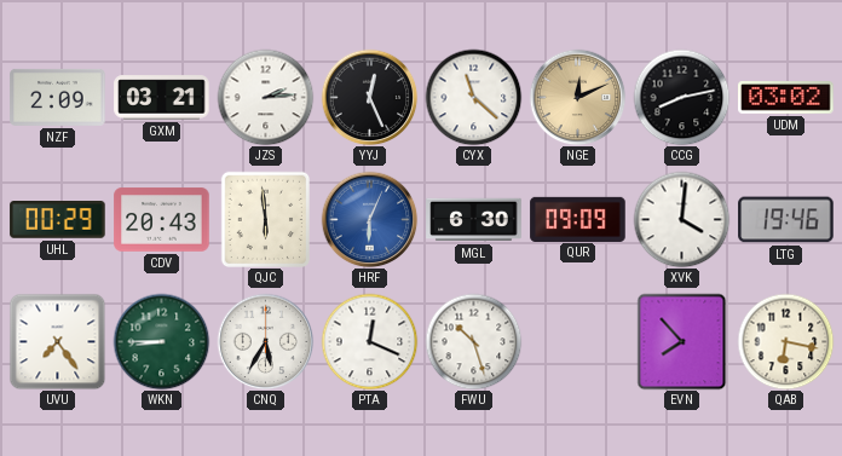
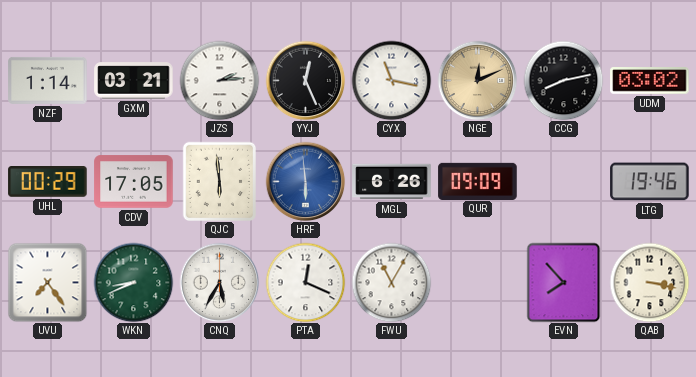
NZF: 2:09 -> 1:14
CYX: 11:22 -> 11:17
CDV: 20:43 -> 17:05
HRF: 6:04 -> 5:59
MGL: 6:30 -> 6:26
XVK: 4:01 -> none
WKN: 8:45 -> 8:41
FWU: 10:27 -> 11:05
QAB: 6:17 -> 3:17
